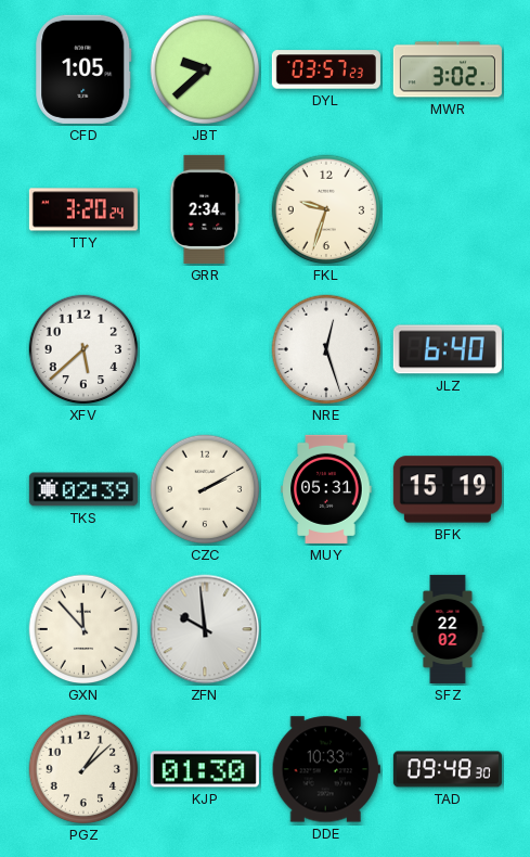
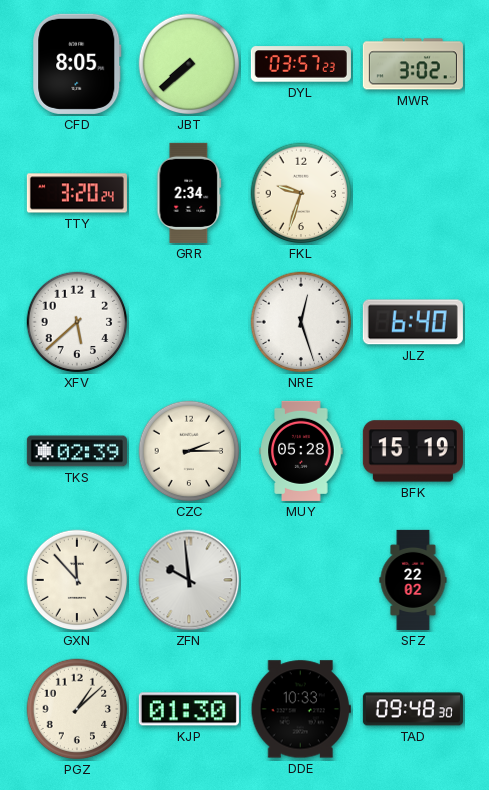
CFD: 1:05 -> 8:05
JBT: 9:38 -> 7:38
CZC: 2:10 -> 2:15
MUY: 05:31 -> 05:28
